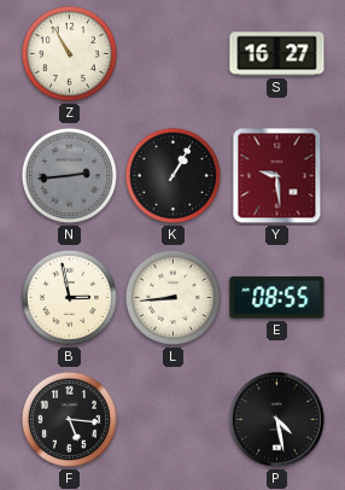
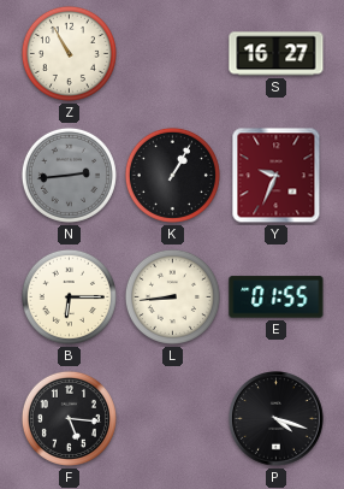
Y: 9:29 -> 9:34
B: 2:58 -> 6:15
E: 08:55 -> 01:55
P: 4:28 -> 4:18
